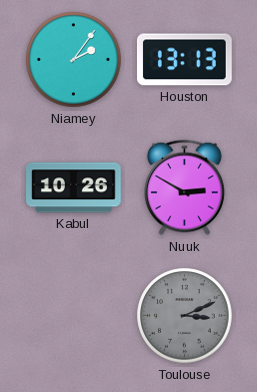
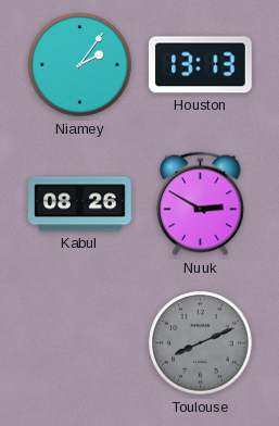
Kabul: 10:26 -> 08:26
Toulouse: 3:11 -> 8:11
